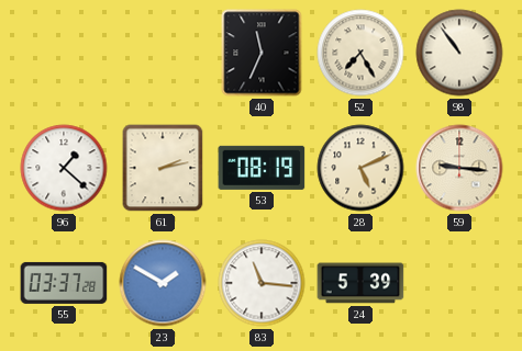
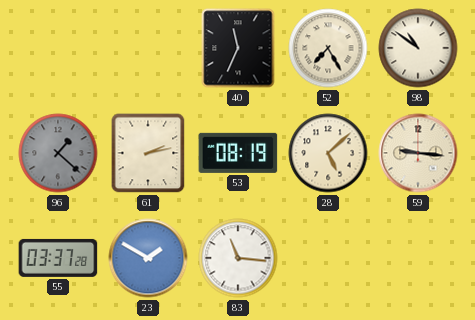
98: 10:54 -> 10:51
96 dial: white -> grey
28: 5:11 -> 5:08
24: 5:39 -> none
